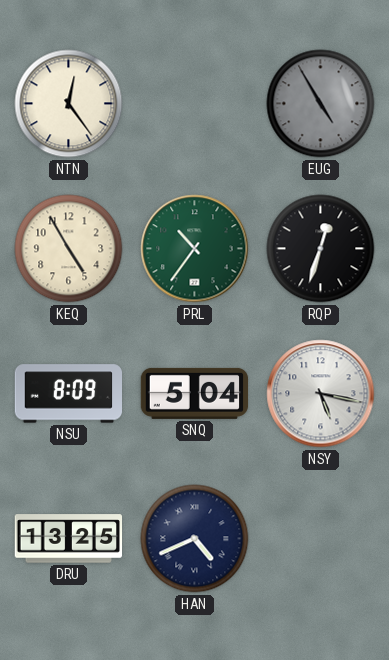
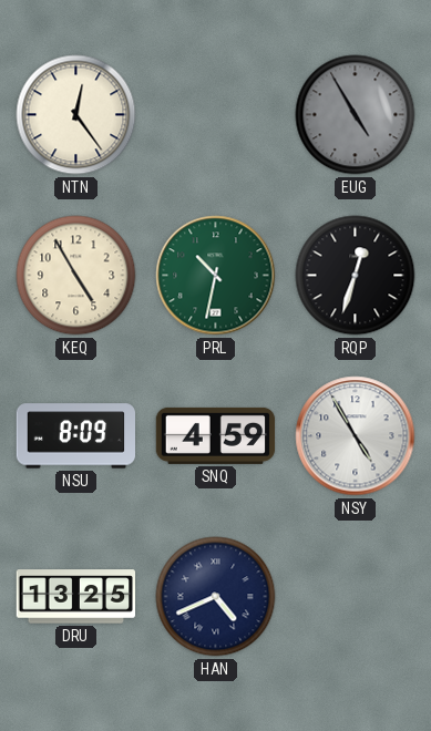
PRL: 10:36 -> 10:32
SNQ: 5:04 -> 4:59
NSY: 5:17 -> 4:55
